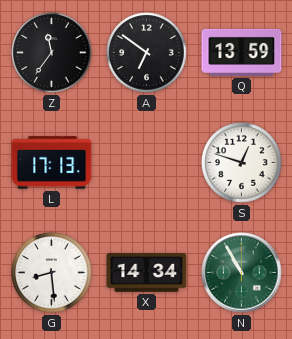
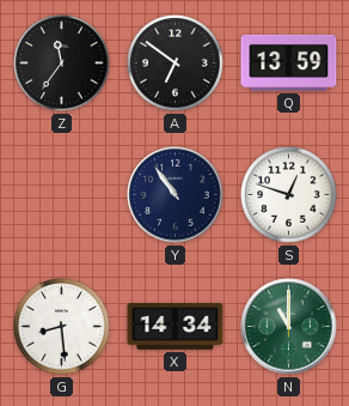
L: 17:13 -> none
Y: none -> 10:54
N: 10:55 -> 11:00
